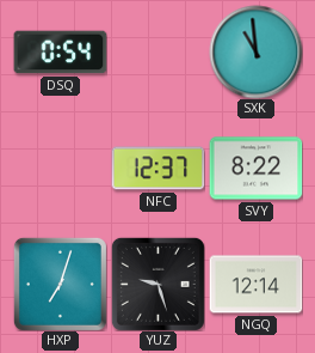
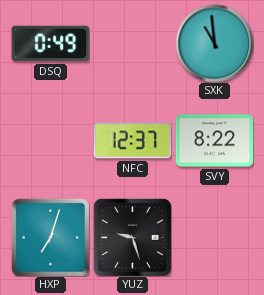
DSQ: 0:54 -> 0:49
NGQ: 12:14 -> none
